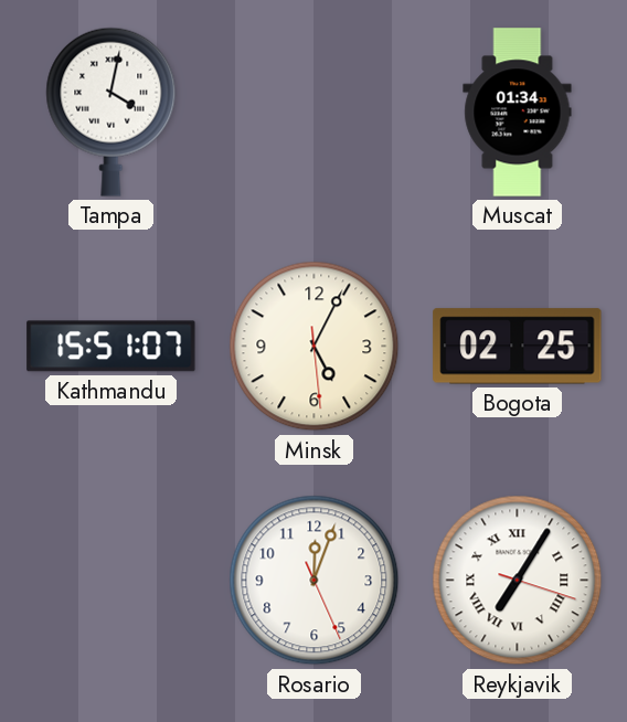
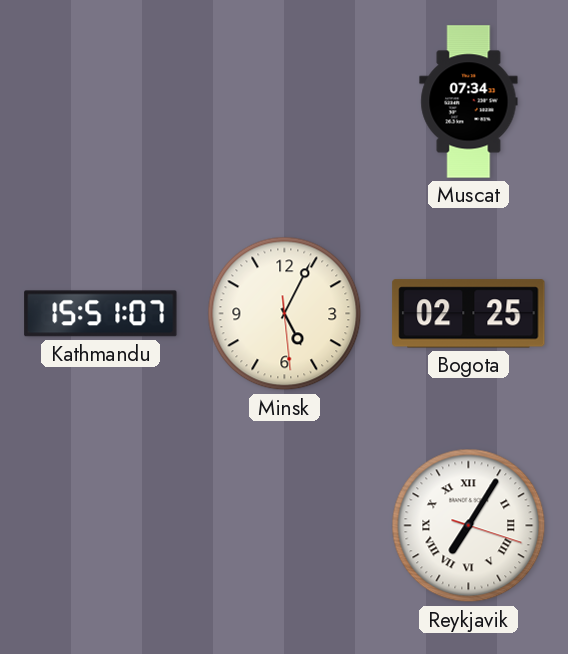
Tampa: 4:02 -> none
Muscat: 01:34 -> 07:34
Rosario: 12:03 -> none
